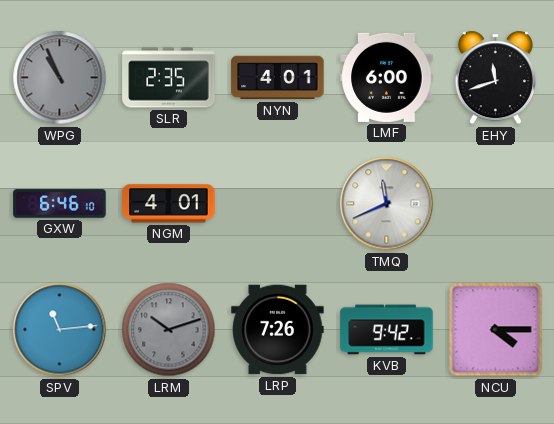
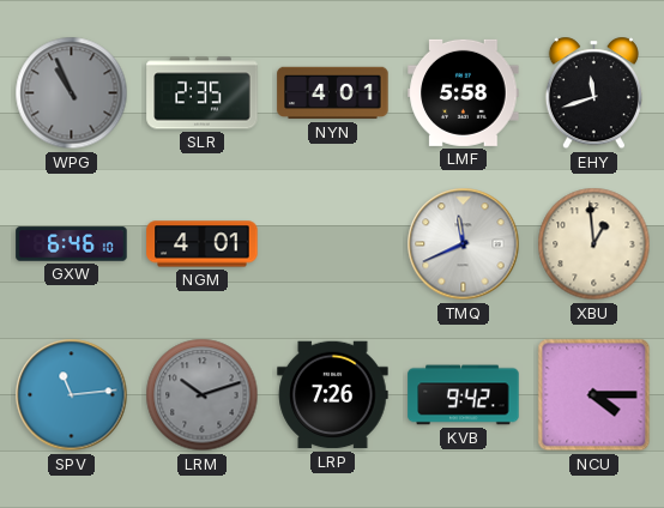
LMF: 6:00 -> 5:58
XBU: none -> 12:59
